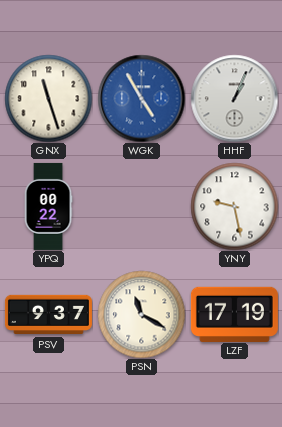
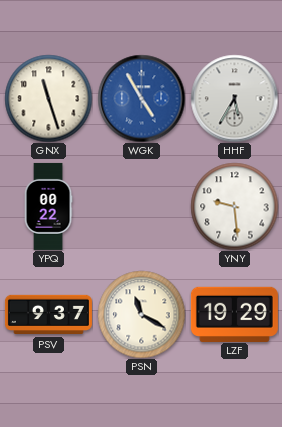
HHF: 1:04 -> 5:35
YNY: 9:28 -> 9:29
LZF: 17:19 -> 19:29
